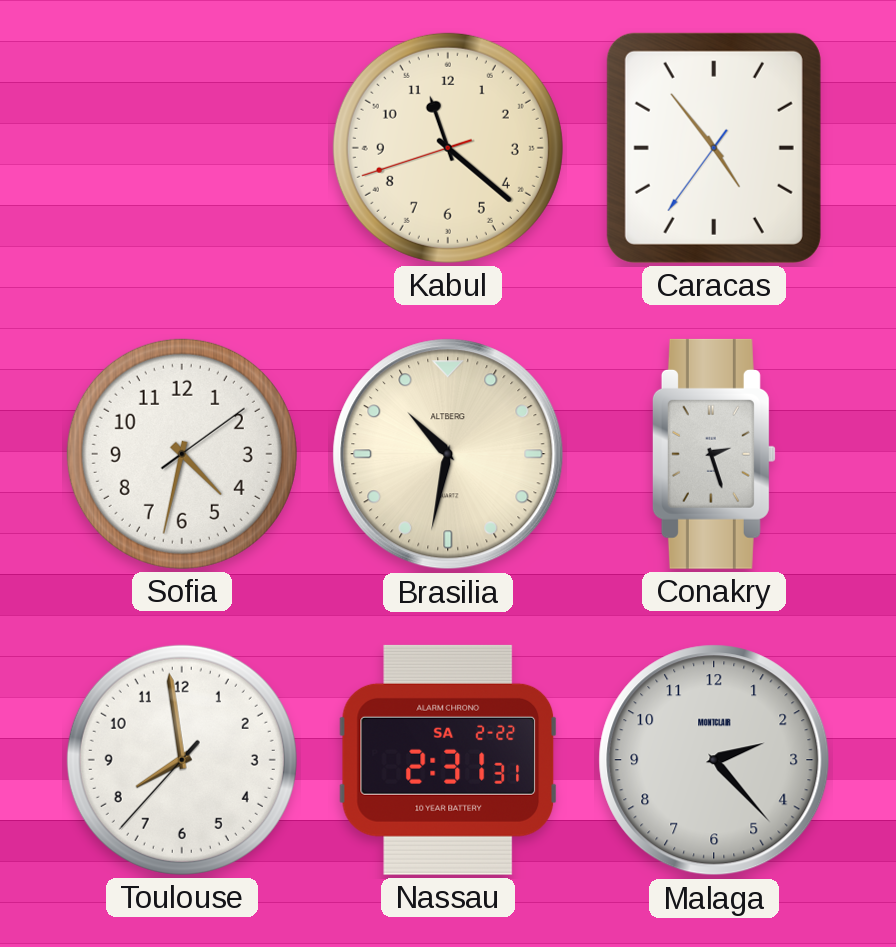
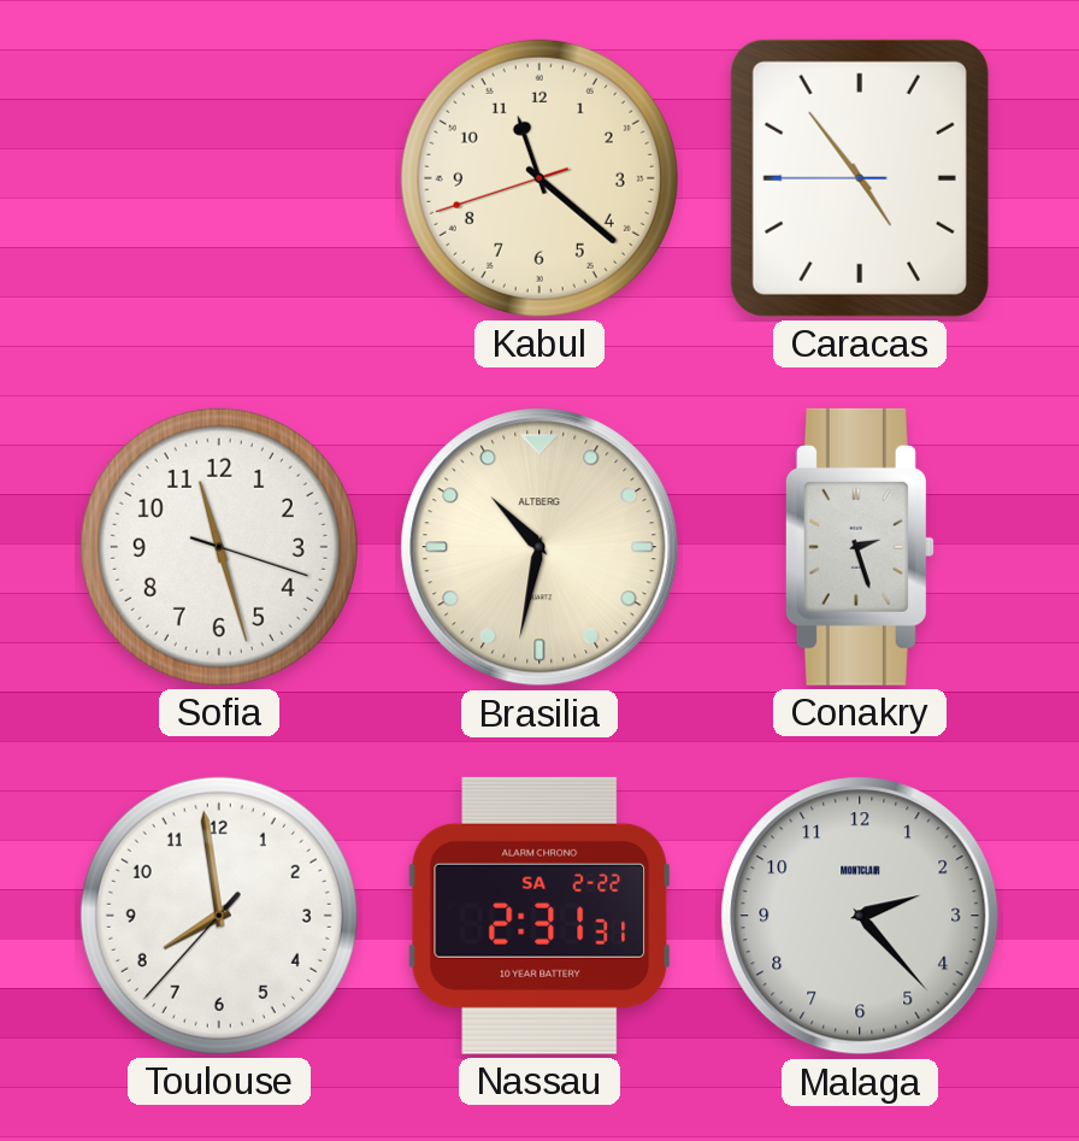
Caracas: 4:53:36 -> 4:53:45
Sofia: 4:32 -> 11:27
